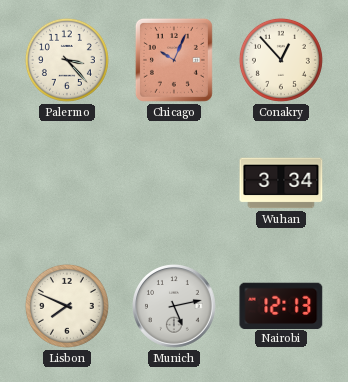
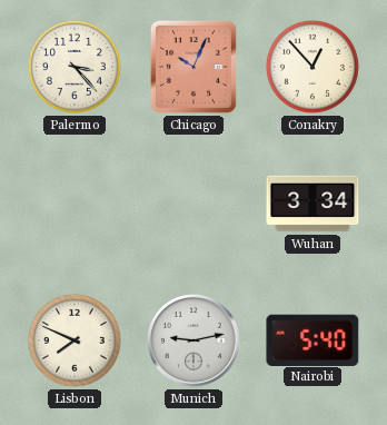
Munich: 5:13 -> 9:13
Nairobi: 12:13 -> 5:40
